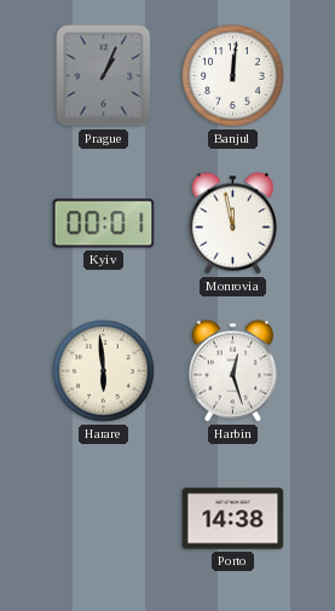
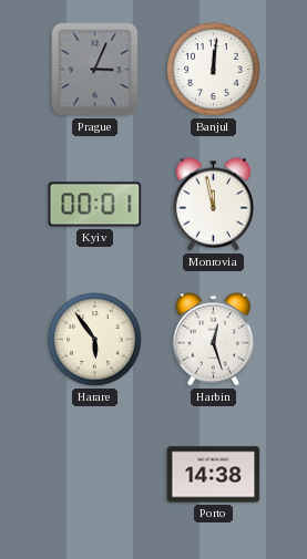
Prague: 1:04 -> 3:04
Harare: 5:59 -> 5:54
